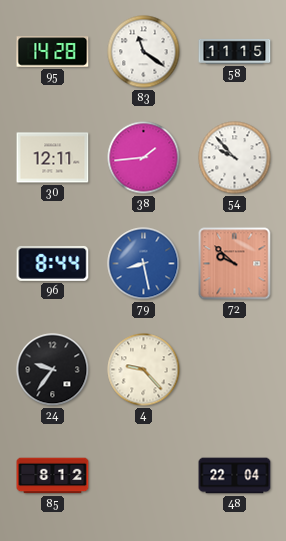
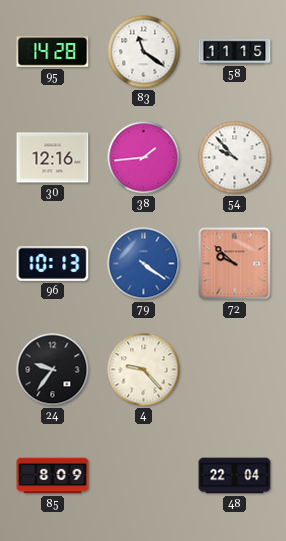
30: 12:11 -> 12:16
96: 8:44 -> 10:13
79: 8:28 -> 4:21
85: 8:12 -> 8:09
